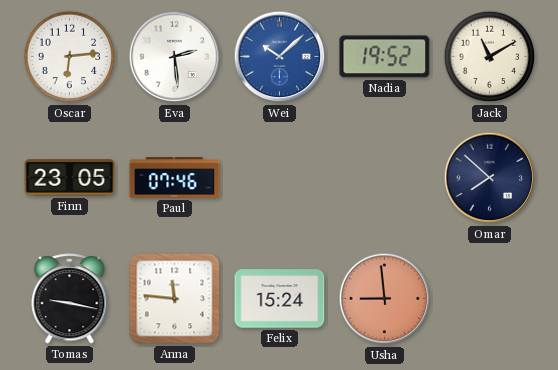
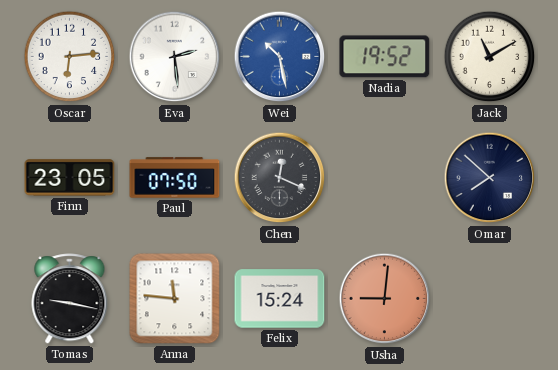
Wei: 10:08 -> 10:28
Paul: 07:46 -> 07:50
Chen: none -> 12:19
Usha: 8:59 -> 9:01
